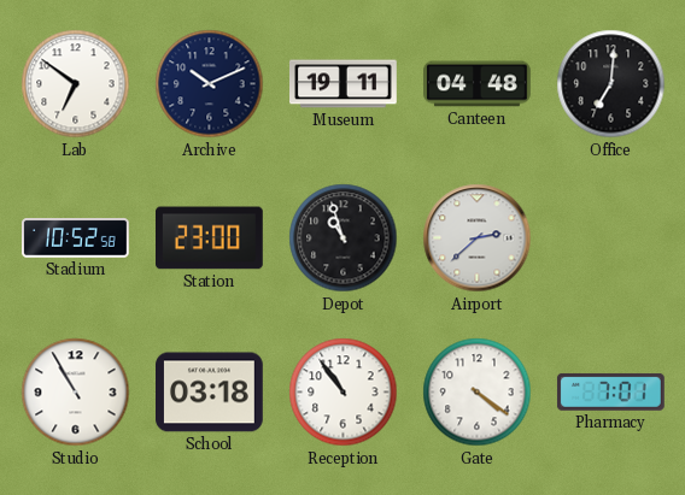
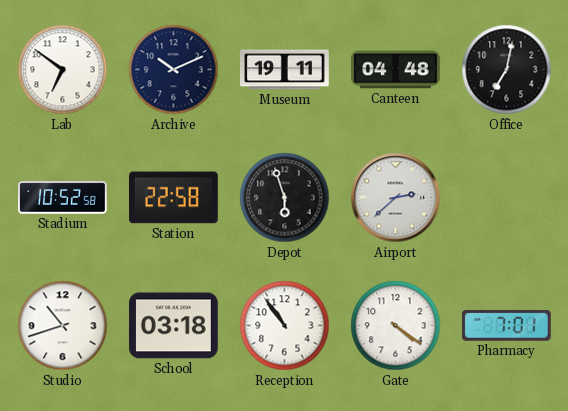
Office: 7:01 -> 7:02
Station: 23:00 -> 22:58
Depot: 10:57 -> 5:57
Studio: 10:55 -> 10:42
